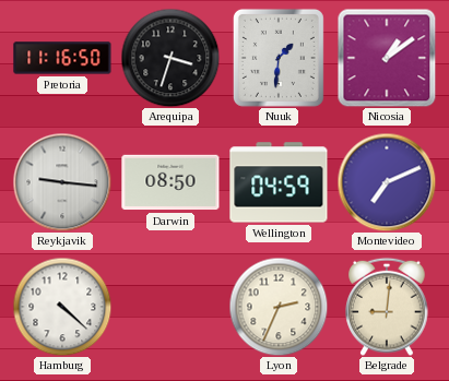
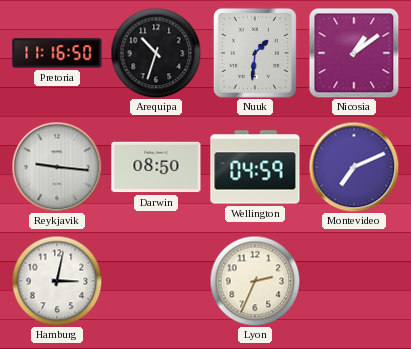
Arequipa: 3:33 -> 10:33
Hamburg: 4:22 -> 3:02
Belgrade: 9:01 -> none
